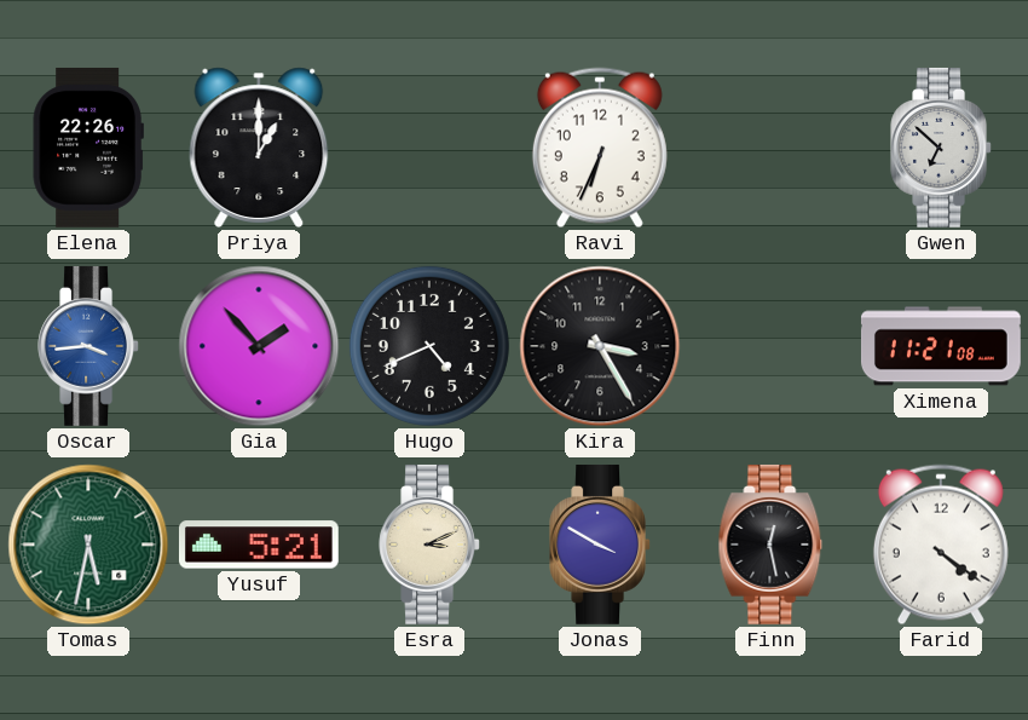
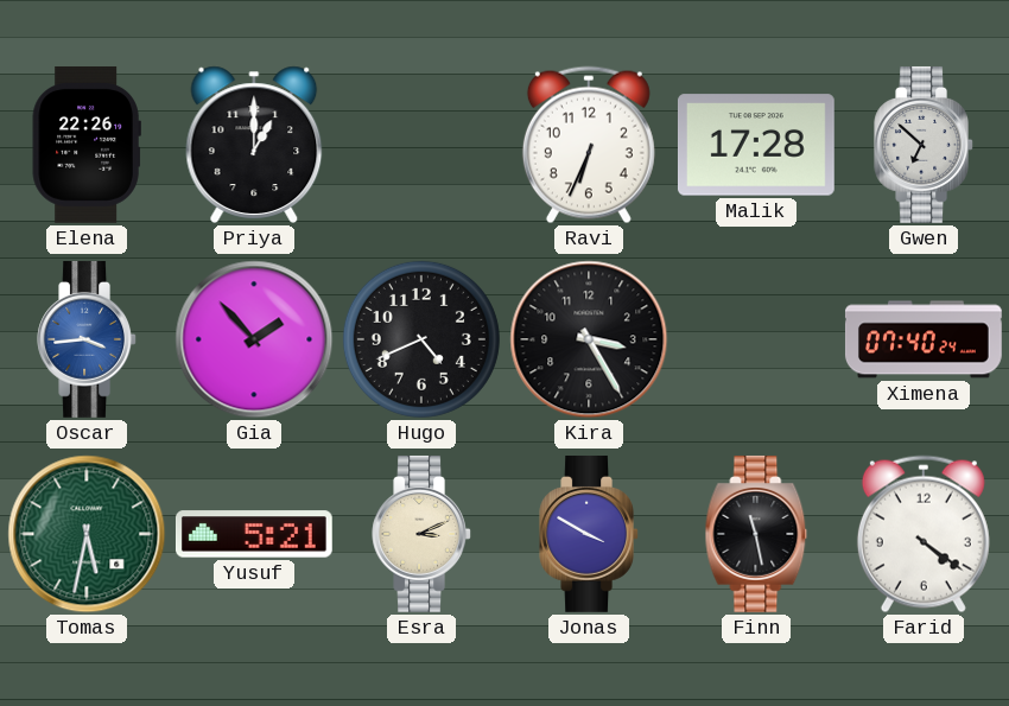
Malik: none -> 17:28
Ximena: 11:21 -> 07:40
Finn: 12:28 -> 11:28
